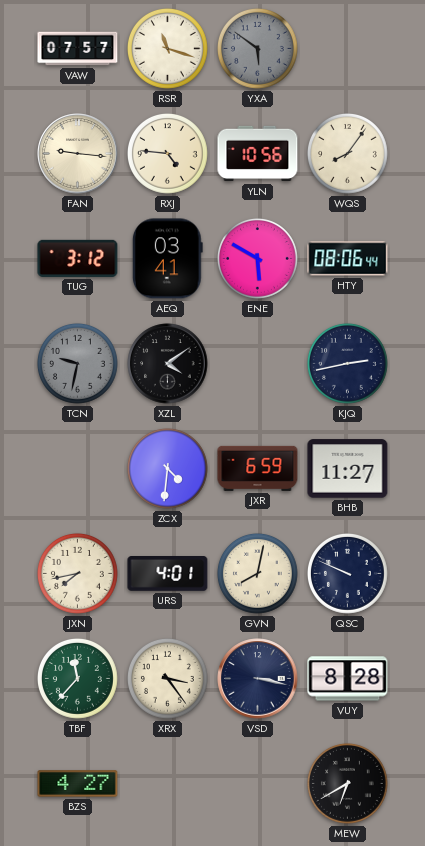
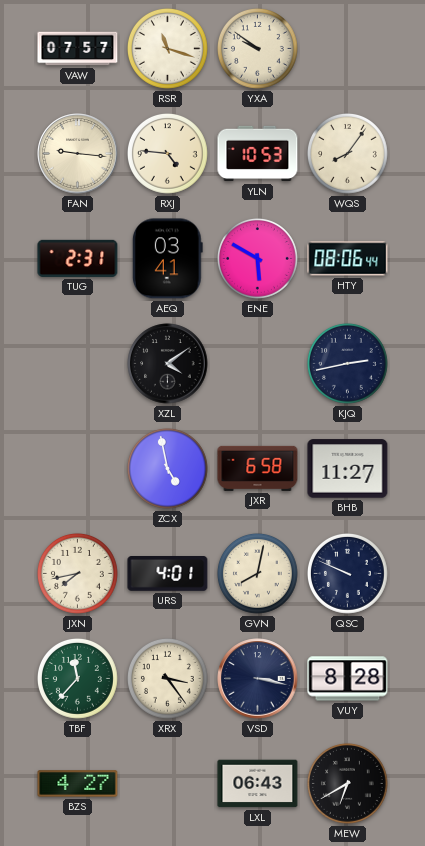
YXA: 5:51 -> 9:51
YXA dial: grey -> cream
YLN: 10:56 -> 10:53
TUG: 3:12 -> 2:31
TCN: 9:32 -> none
ZCX: 4:31 -> 4:58
JXR: 6:59 -> 6:58
LXL: none -> 06:43
